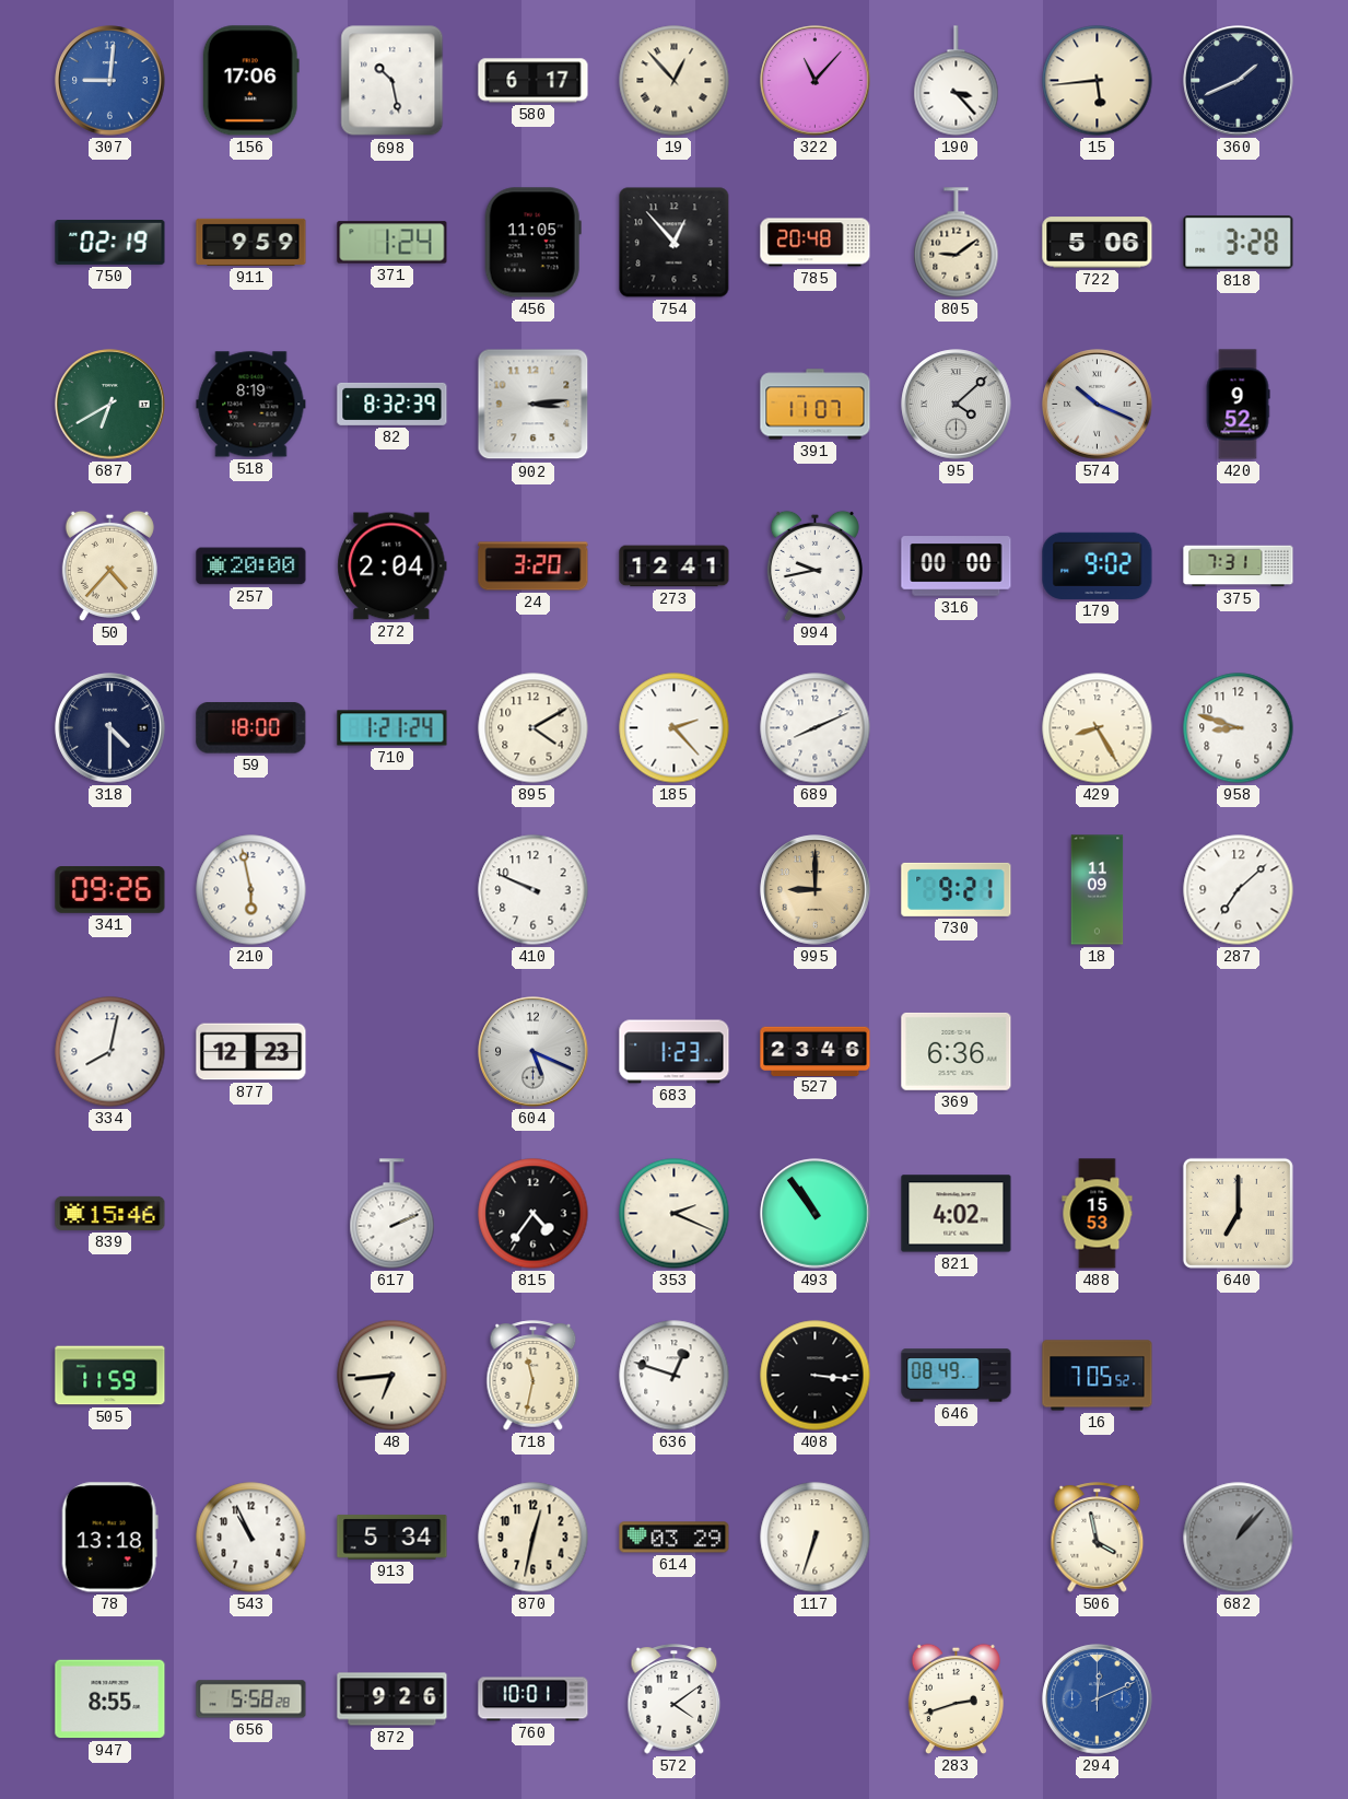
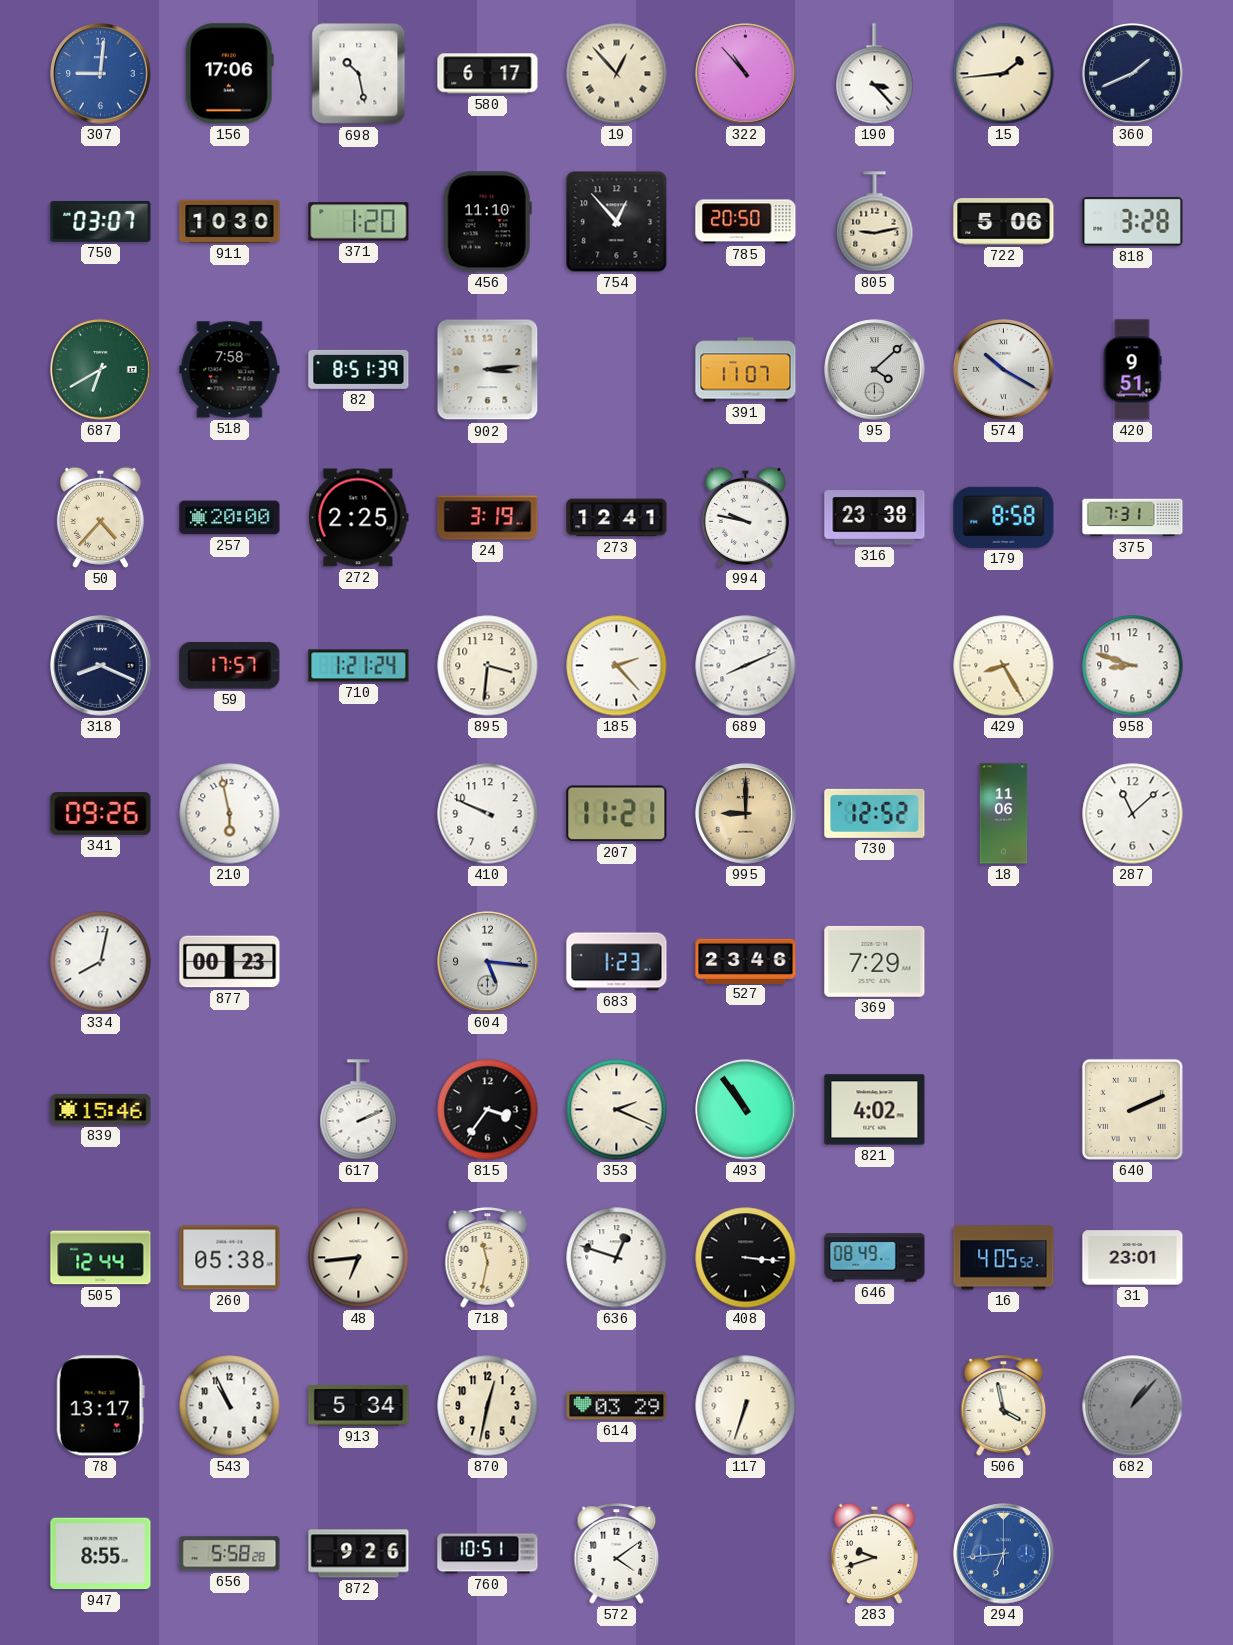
322: 11:07 -> 10:53
15: 5:44 -> 1:44
750: 02:19 -> 03:07
911: 9:59 -> 10:30
371: 1:24 -> 1:20
456: 11:05 -> 11:10
785: 20:48 -> 20:50
805: 9:09 -> 9:13
518: 8:19 -> 7:58
82: 8:32 -> 8:51
574: 10:19 -> 10:20
420: 9:52 -> 9:51
272: 2:04 -> 2:25
24: 3:20 -> 3:19
994: 9:43 -> 9:47
316: 00:00 -> 23:38
179: 9:02 -> 8:58
318: 4:30 -> 8:19
59: 18:00 -> 17:57
895: 4:10 -> 3:31
207: none -> 11:21
730: 9:21 -> 12:52
18: 11:09 -> 11:06
287: 7:08 -> 11:08
877: 12:23 -> 00:23
604: 5:19 -> 5:16
369: 6:36 -> 7:29
815: 4:36 -> 3:36
488: 15:53 -> none
640: 7:00 -> 2:11
505: 11:59 -> 12:44
260: none -> 05:38
16: 7:05 -> 4:05
31: none -> 23:01
78: 13:18 -> 13:17
760: 10:01 -> 10:51
283: 2:42 -> 9:42
294: 12:11 -> 6:44
